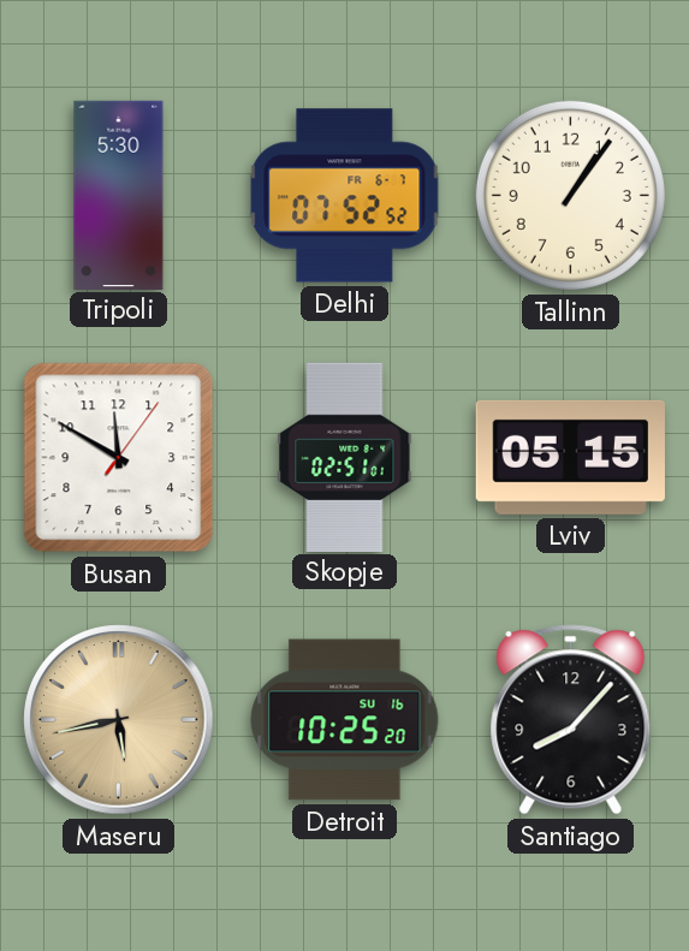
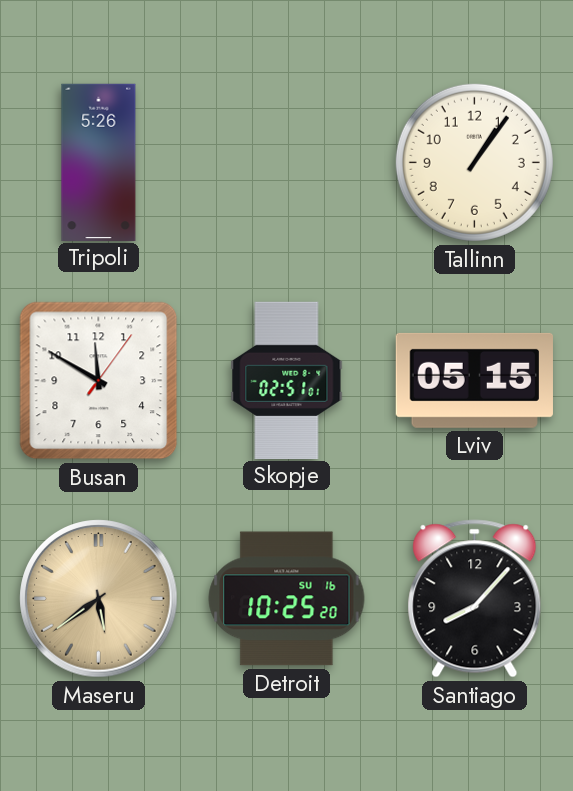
Tripoli: 5:30 -> 5:26
Delhi: 07:52 -> none
Maseru: 5:43 -> 5:39
